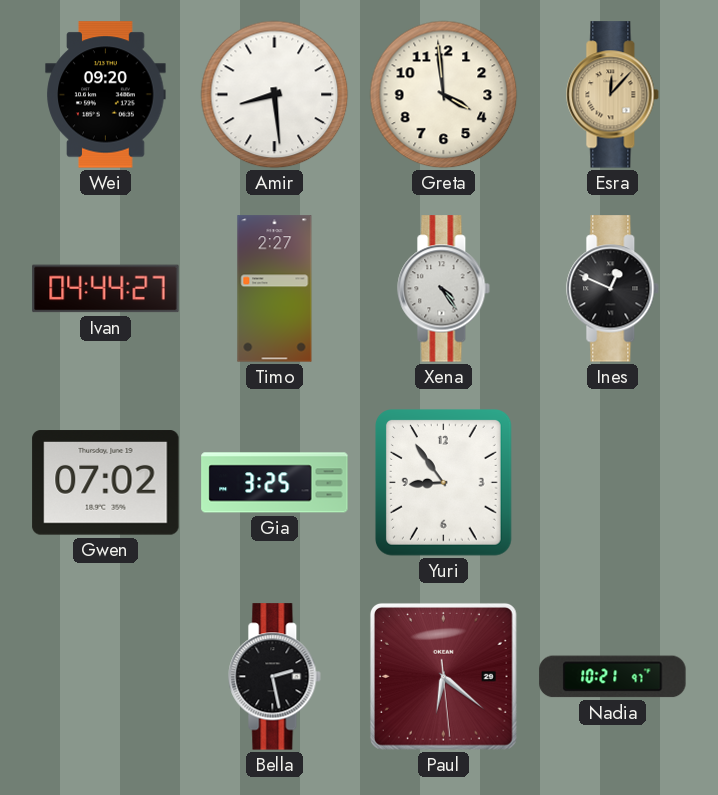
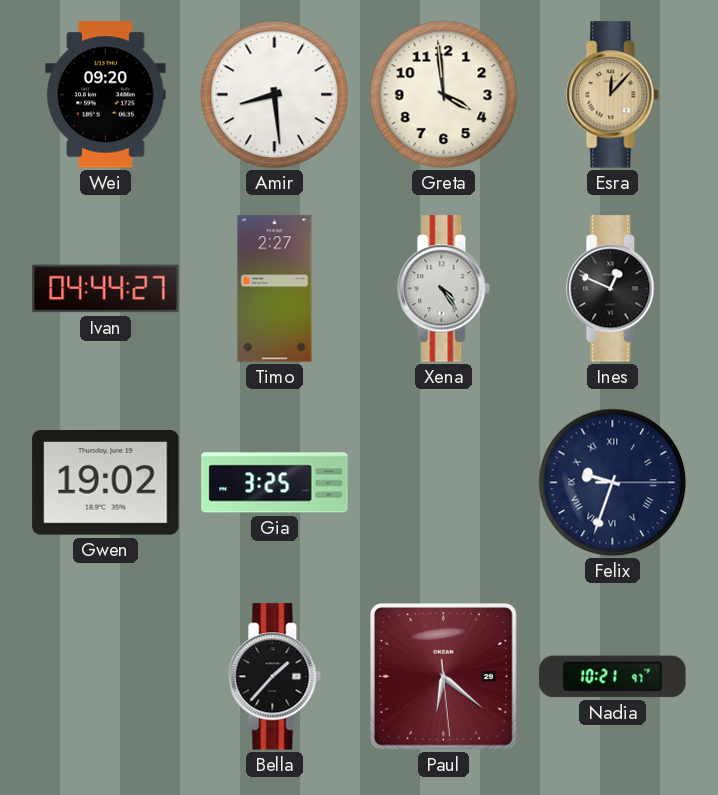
Gwen: 07:02 -> 19:02
Yuri: 8:54 -> none
Felix: none -> 9:33
Bella: 2:28 -> 1:37
